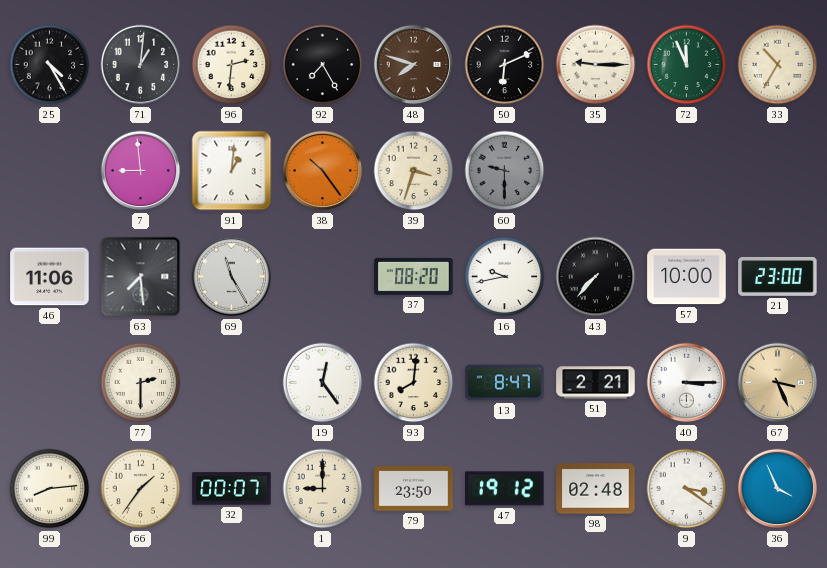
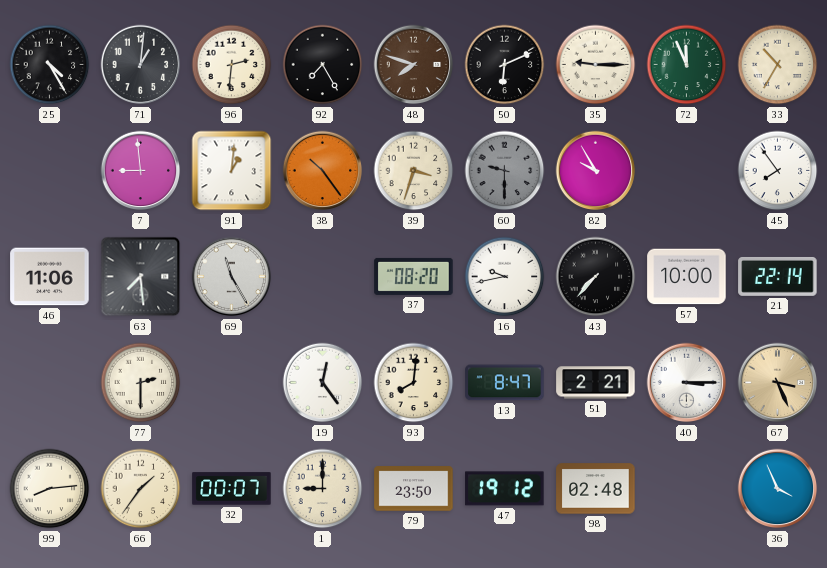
82: none -> 9:55
45: none -> 7:54
21: 23:00 -> 22:14
9: 3:21 -> none
